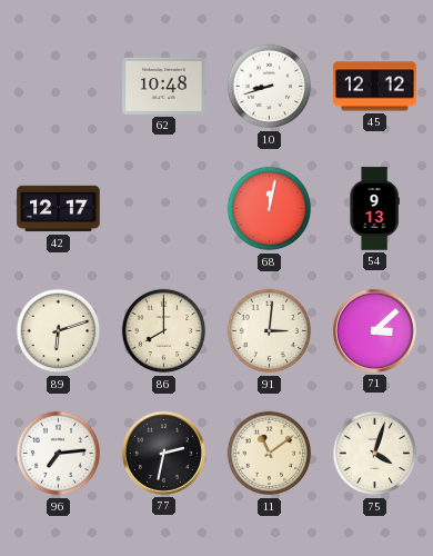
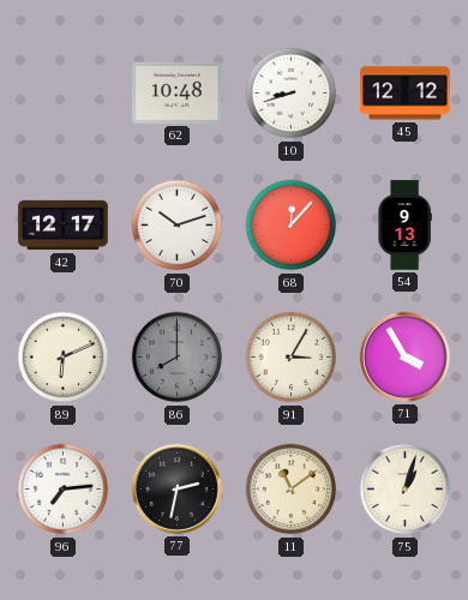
70: none -> 10:12
68: 12:02 -> 12:07
89: 6:12 -> 6:11
86 dial: cream -> grey
91: 3:01 -> 3:05
71: 3:08 -> 3:55
75: 4:03 -> 1:03
